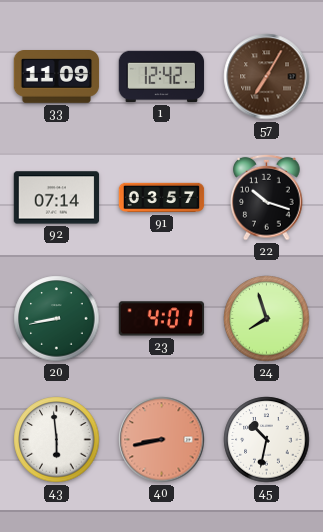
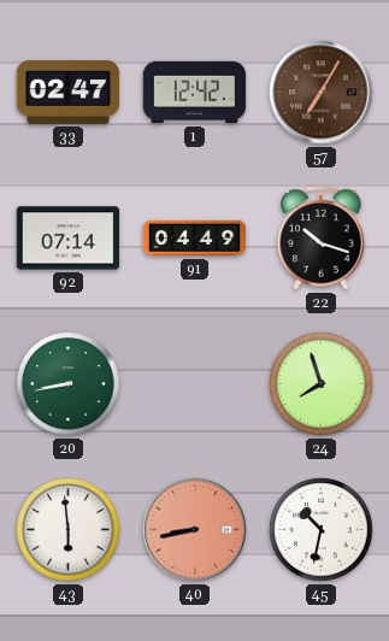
33: 11:09 -> 02:47
91: 03:57 -> 04:49
23: 4:01 -> none
